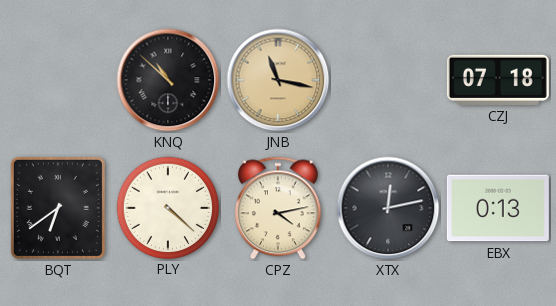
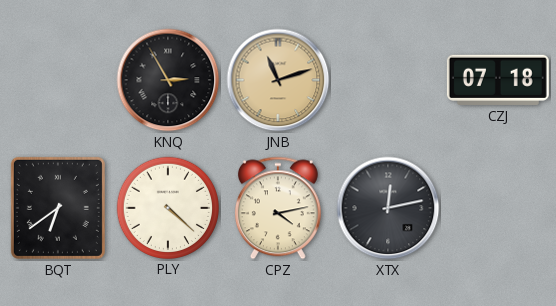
KNQ: 10:52 -> 2:55
JNB: 11:17 -> 11:12
EBX: 0:13 -> none
